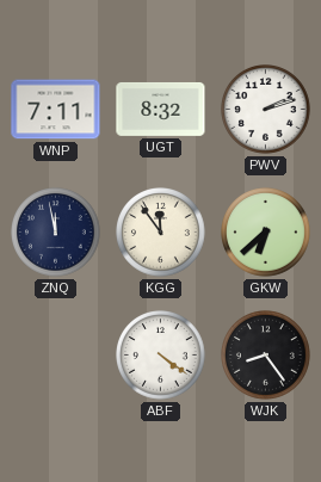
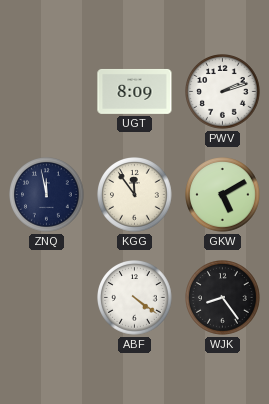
WNP: 7:11 -> none
UGT: 8:32 -> 8:09
GKW: 6:38 -> 5:10
